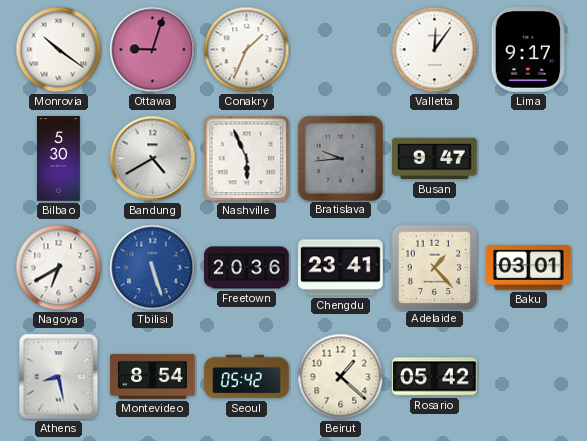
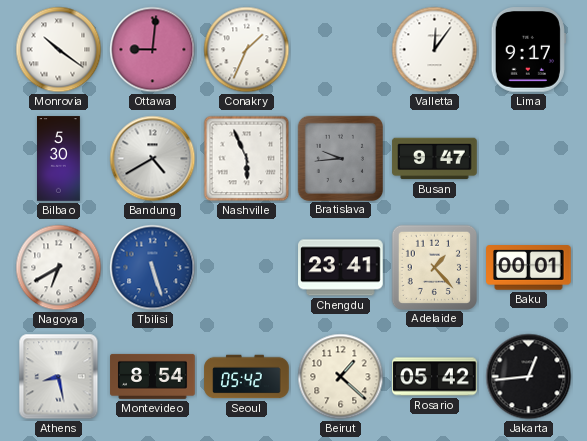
Ottawa: 9:03 -> 9:01
Freetown: 20:36 -> none
Baku: 03:01 -> 00:01
Jakarta: none -> 12:44
